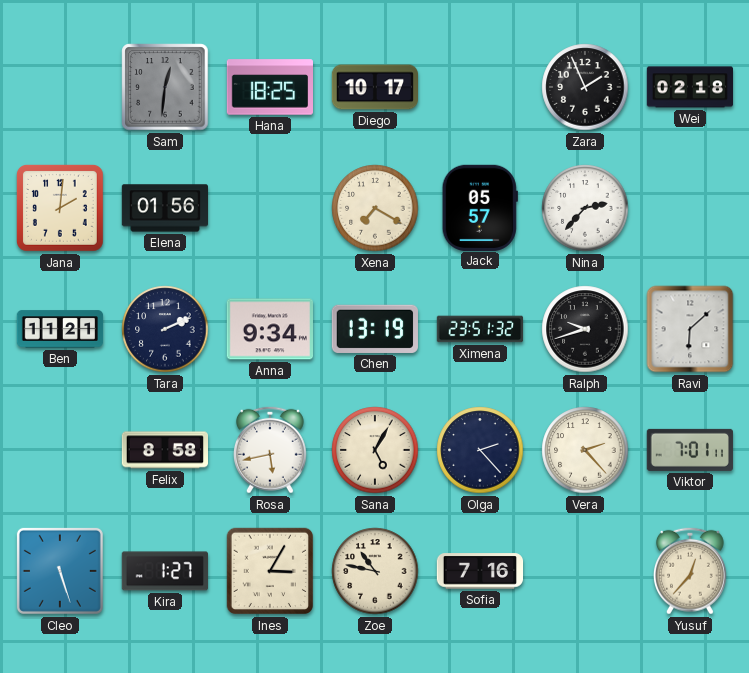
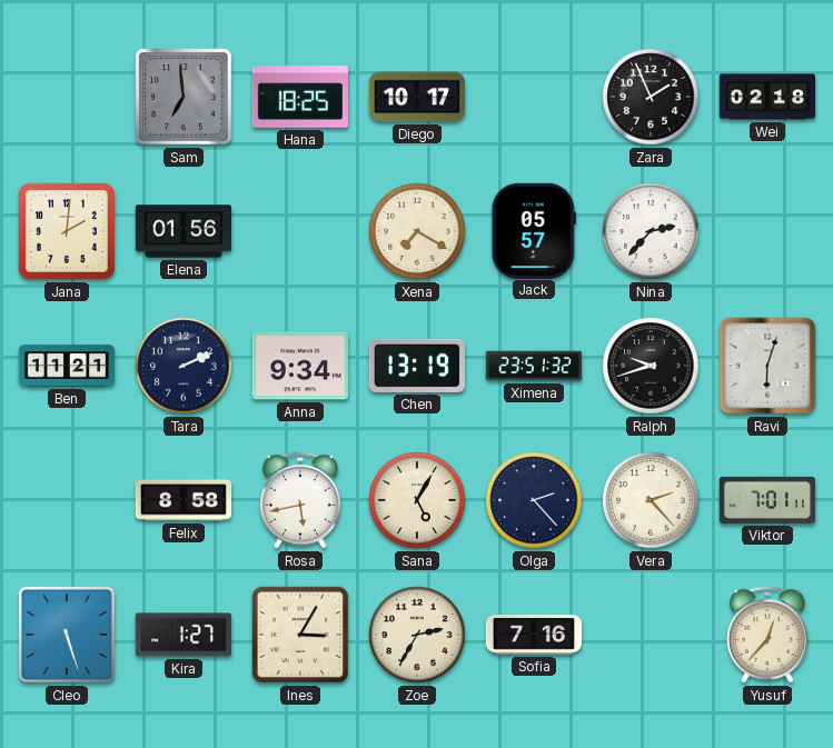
Sam: 12:31 -> 6:59
Ravi: 6:08 -> 6:03
Zoe: 10:47 -> 2:35
